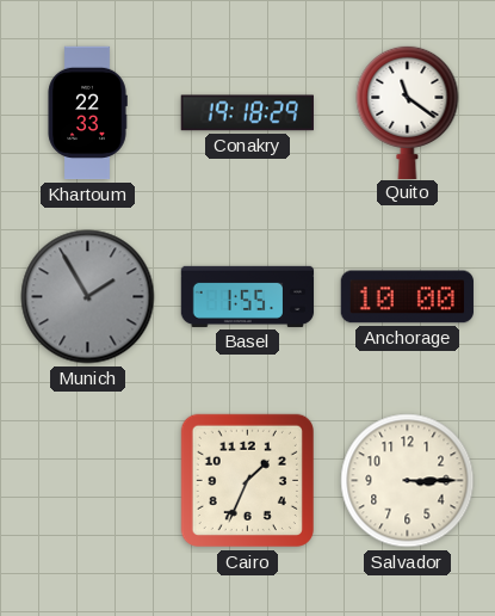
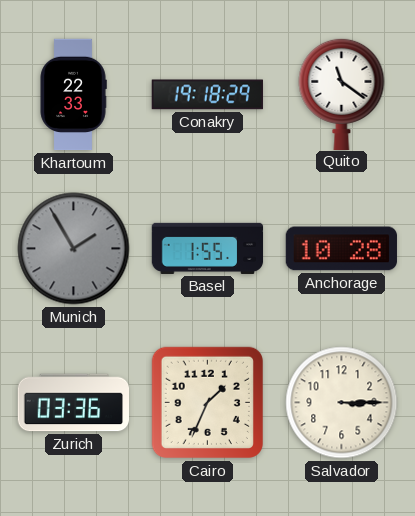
Anchorage: 10:00 -> 10:28
Zurich: none -> 03:36
